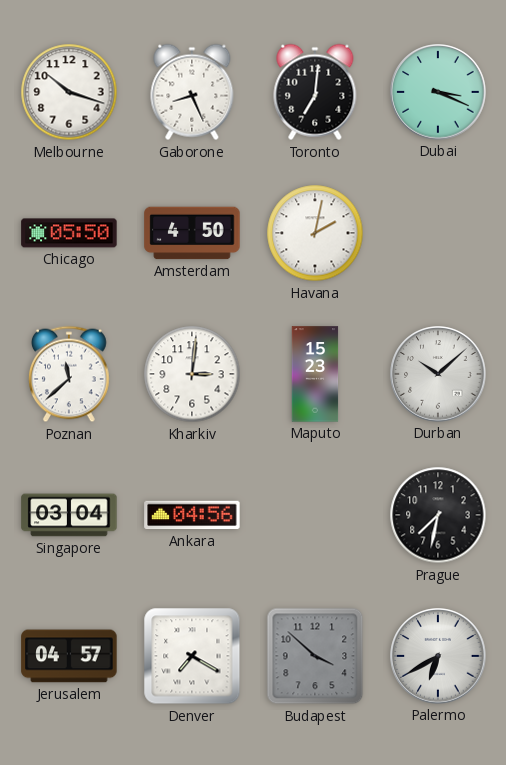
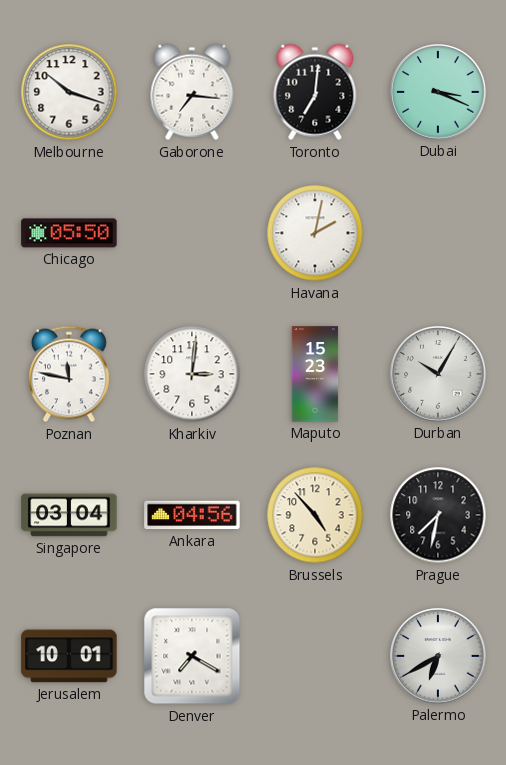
Gaborone: 8:26 -> 7:16
Amsterdam: 4:50 -> none
Poznan: 11:38 -> 11:47
Durban: 10:08 -> 10:05
Brussels: none -> 4:53
Jerusalem: 04:57 -> 10:01
Budapest: 3:52 -> none
